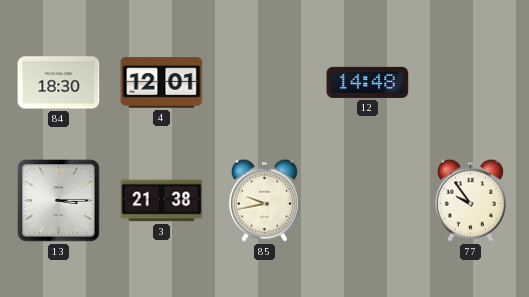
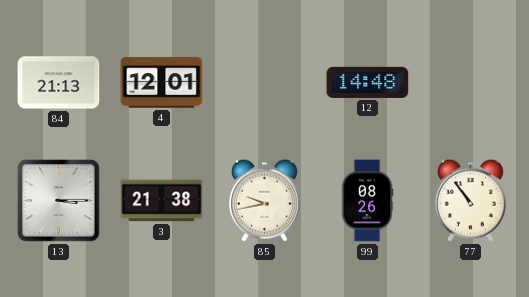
84: 18:30 -> 21:13
99: none -> 08:26
77: 9:54 -> 10:54
